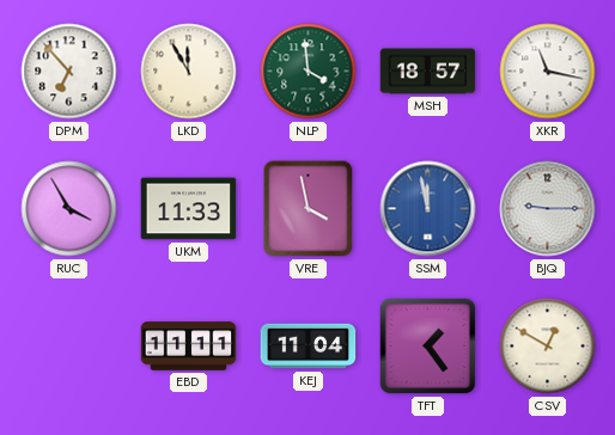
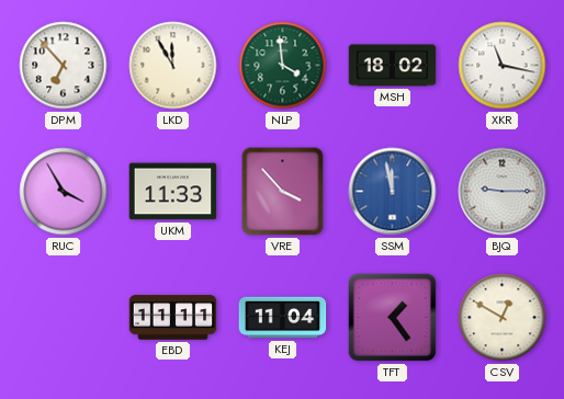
MSH: 18:57 -> 18:02
VRE: 3:58 -> 3:53
